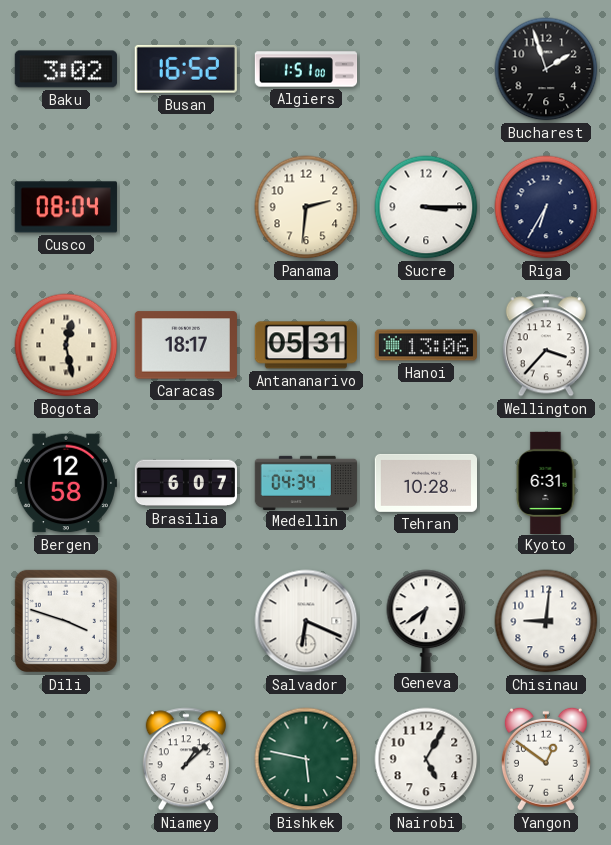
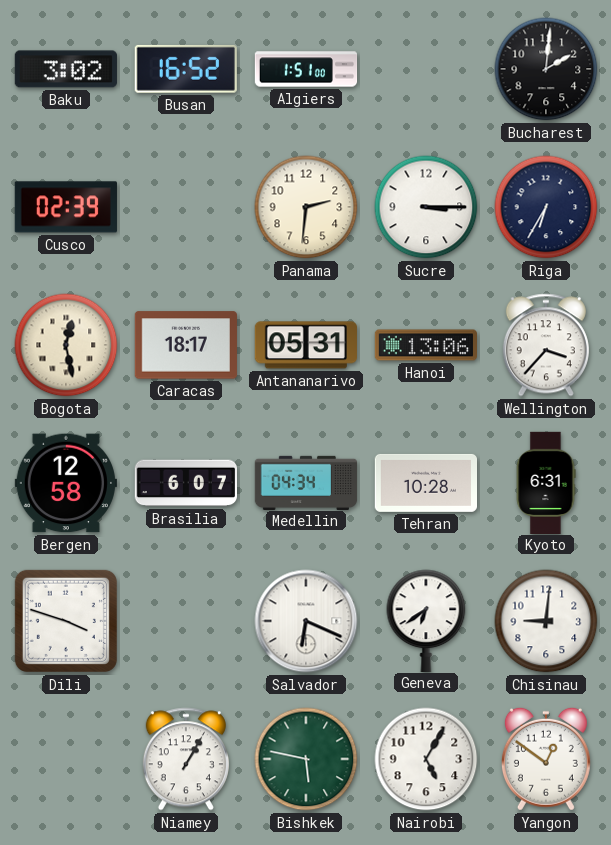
Bucharest: 1:57 -> 2:01
Cusco: 08:04 -> 02:39
Niamey: 1:08 -> 1:05
